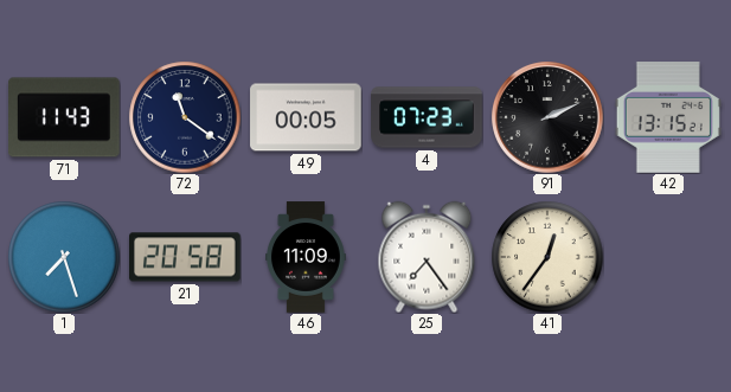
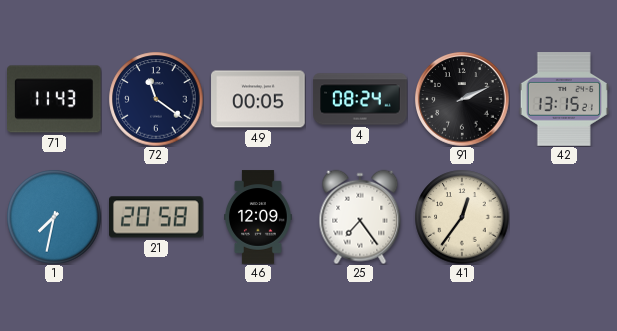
4: 07:23 -> 08:24
1: 7:27 -> 7:32
46: 11:09 -> 12:09
